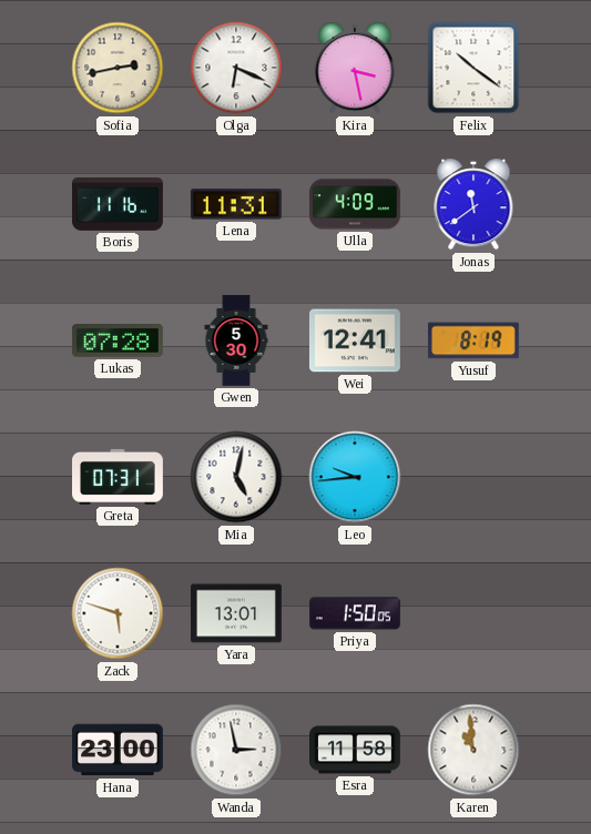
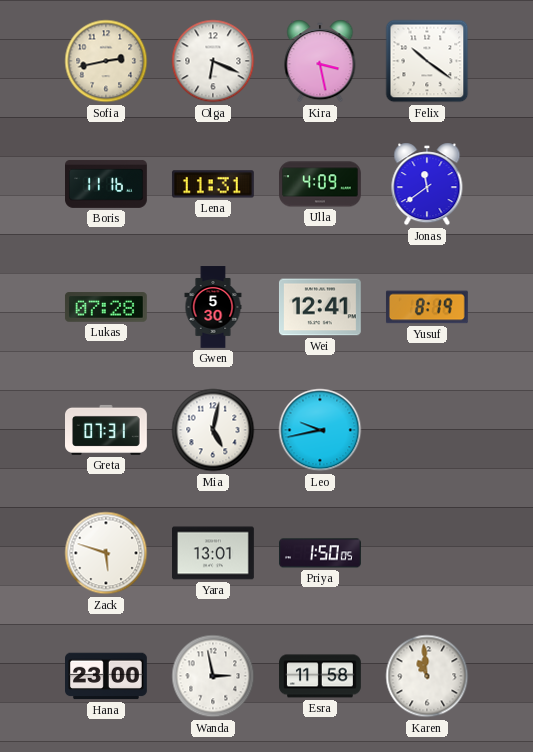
Leo: 9:44 -> 9:43
